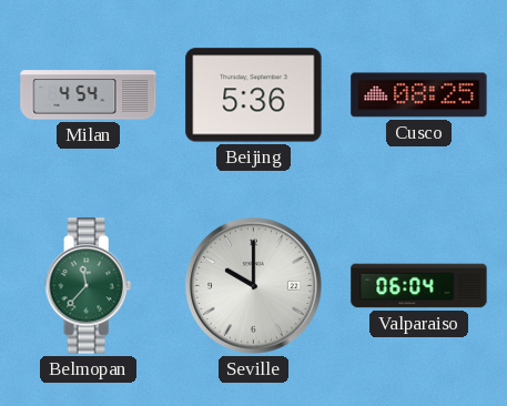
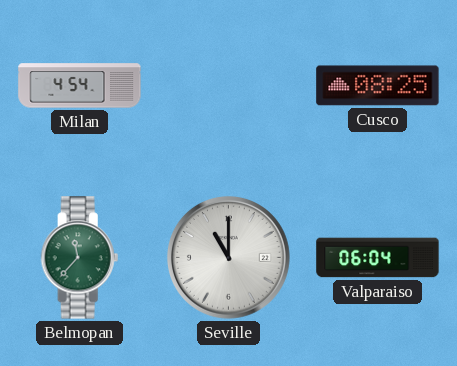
Beijing: 5:36 -> none
Seville: 10:00 -> 11:00
